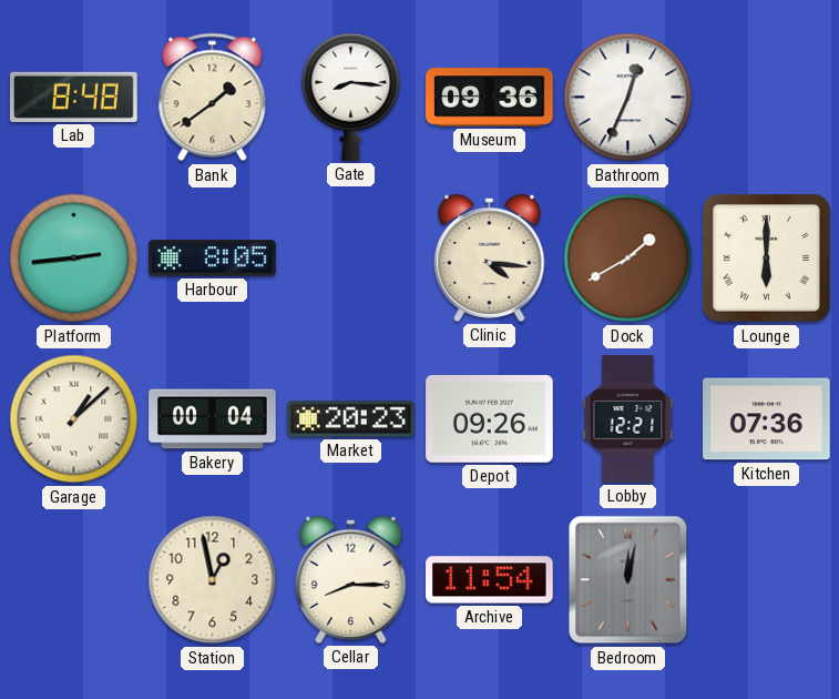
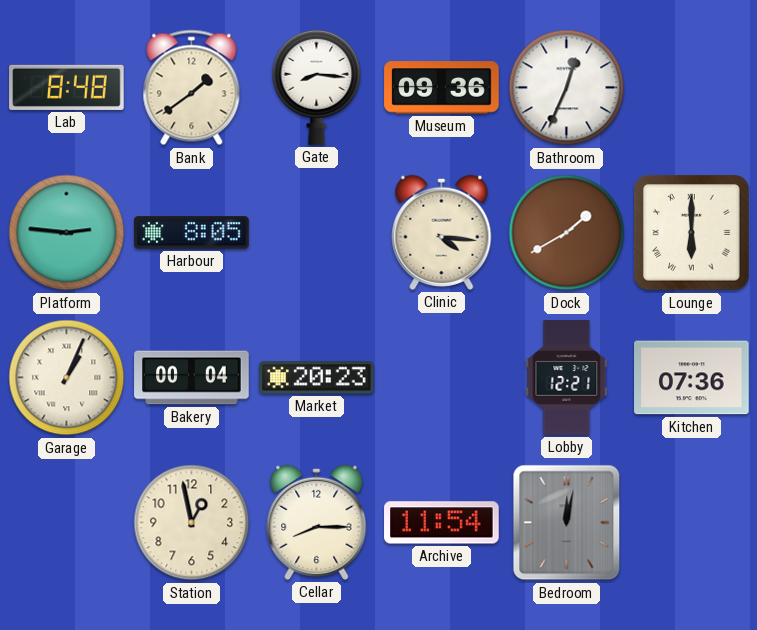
Platform: 2:44 -> 2:46
Garage: 1:08 -> 1:04
Depot: 09:26 -> none
